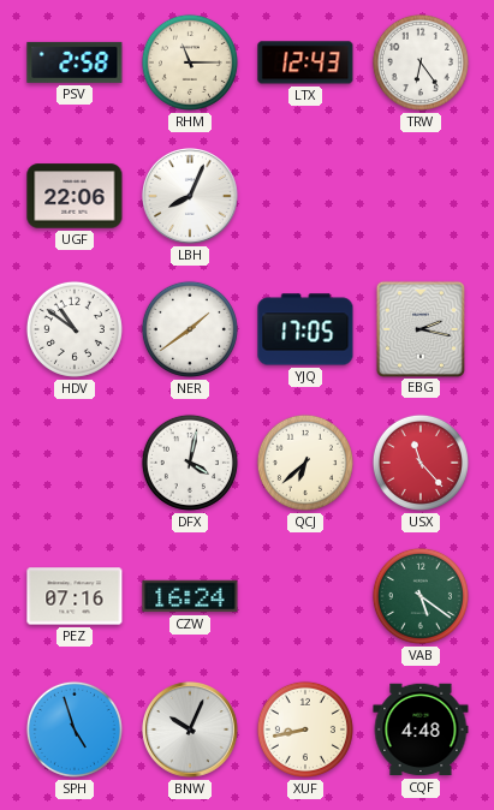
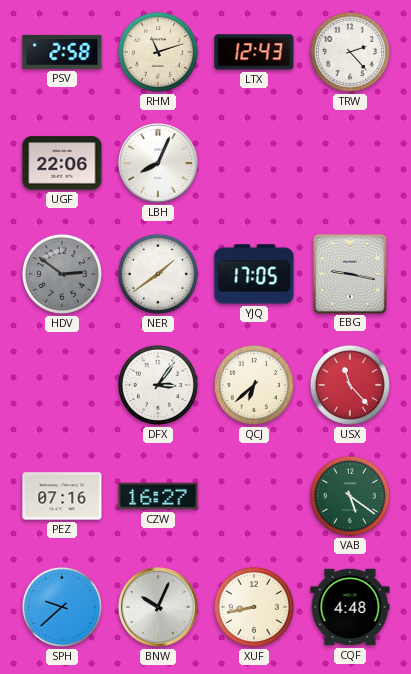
RHM: 11:15 -> 11:12
TRW: 6:24 -> 2:23
HDV: 10:51 -> 2:51
HDV dial: white -> grey
EBG: 2:17 -> 9:17
DFX: 4:02 -> 3:06
CZW: 16:24 -> 16:27
SPH: 4:57 -> 9:38
